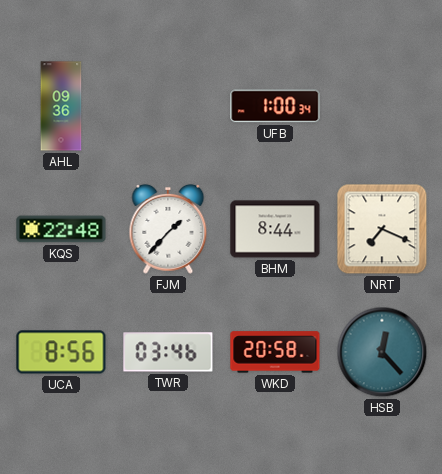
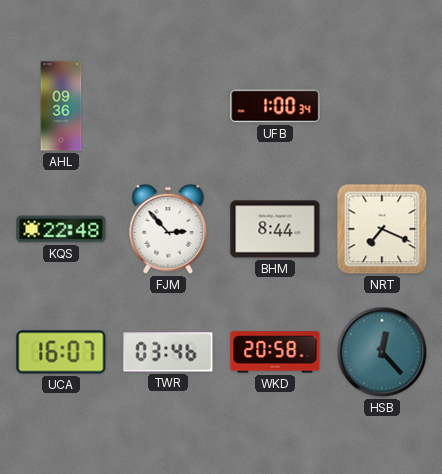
FJM: 1:37 -> 2:53
UCA: 8:56 -> 16:07
